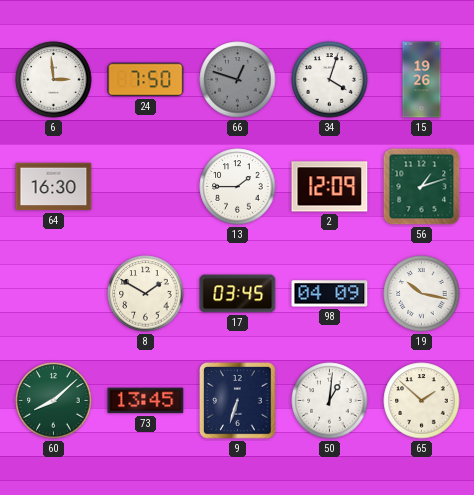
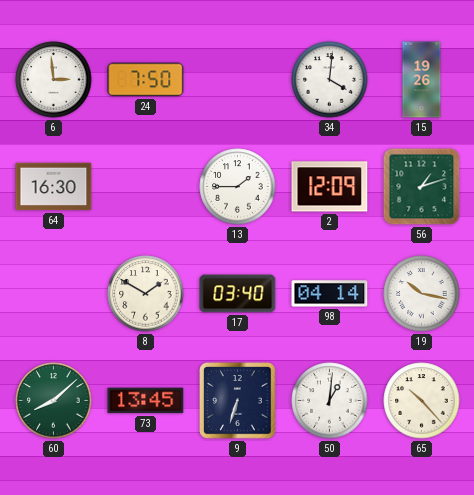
66: 12:48 -> none
34: 4:03 -> 4:01
17: 03:45 -> 03:40
98: 04:09 -> 04:14
65: 1:52 -> 10:23
